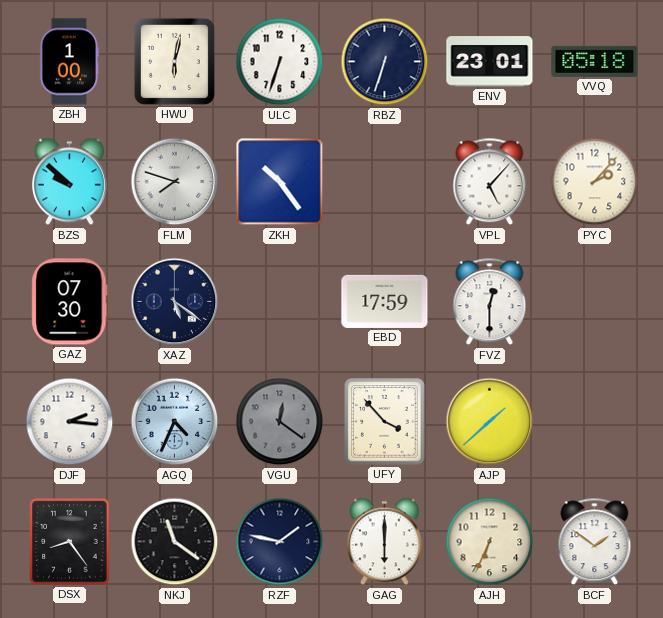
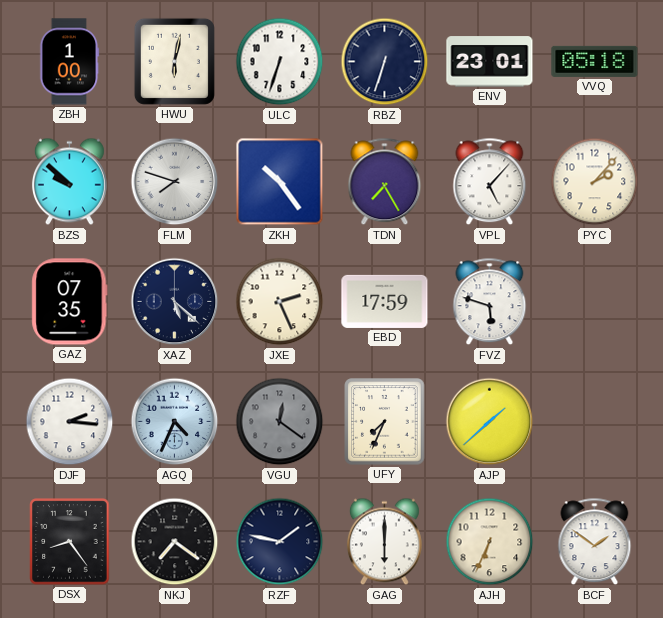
TDN: none -> 7:25
GAZ: 07:30 -> 07:35
XAZ: 5:21 -> 5:22
JXE: none -> 2:26
FVZ: 12:30 -> 5:48
UFY: 3:53 -> 7:34
NKJ: 11:21 -> 7:21
